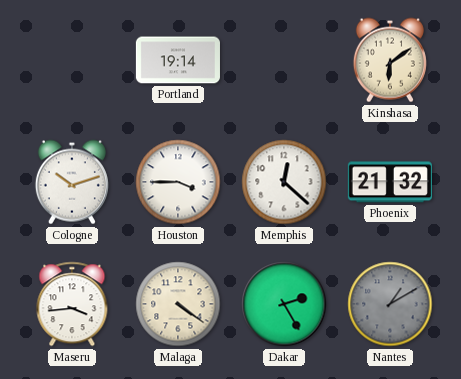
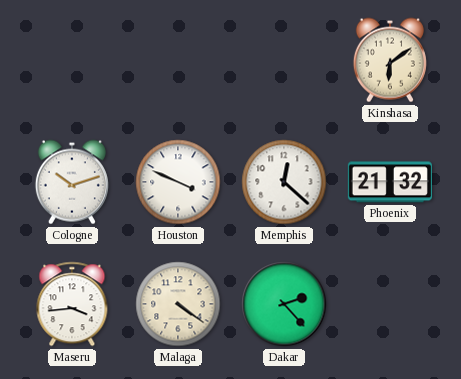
Portland: 19:14 -> none
Houston: 3:45 -> 3:49
Dakar: 2:25 -> 2:23
Nantes: 1:10 -> none
